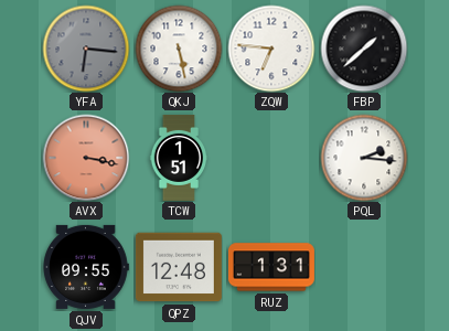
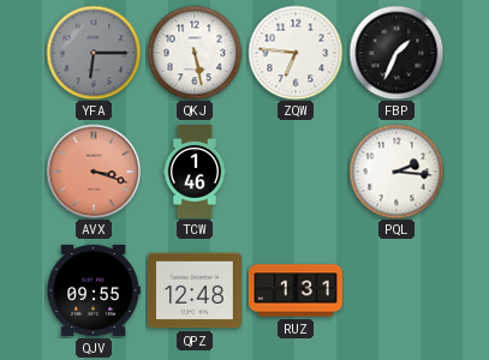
YFA: 6:16 -> 6:15
FBP: 1:38 -> 1:34
AVX: 3:17 -> 3:18
TCW: 1:51 -> 1:46
